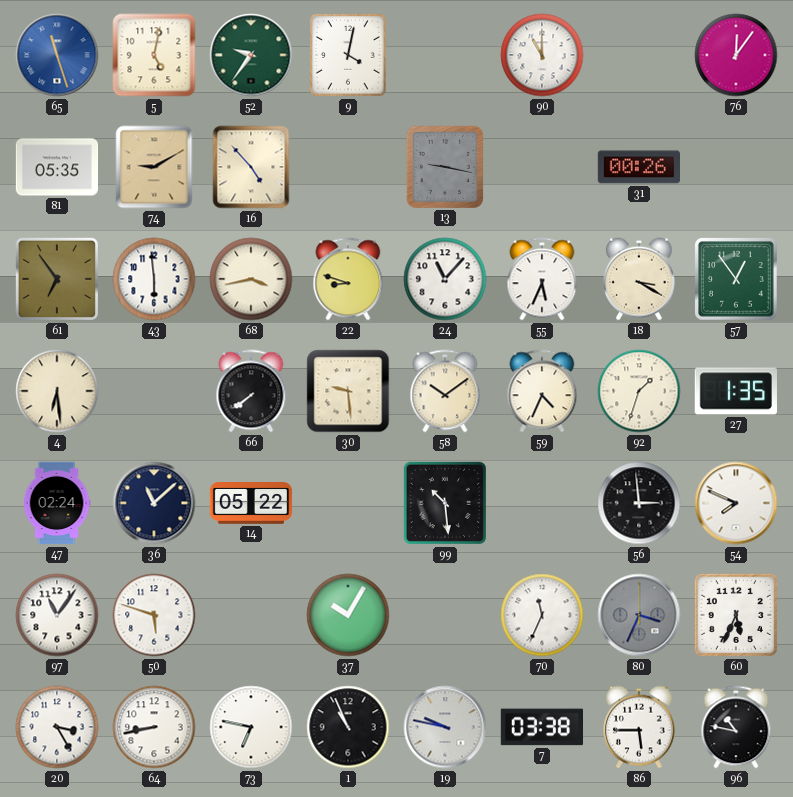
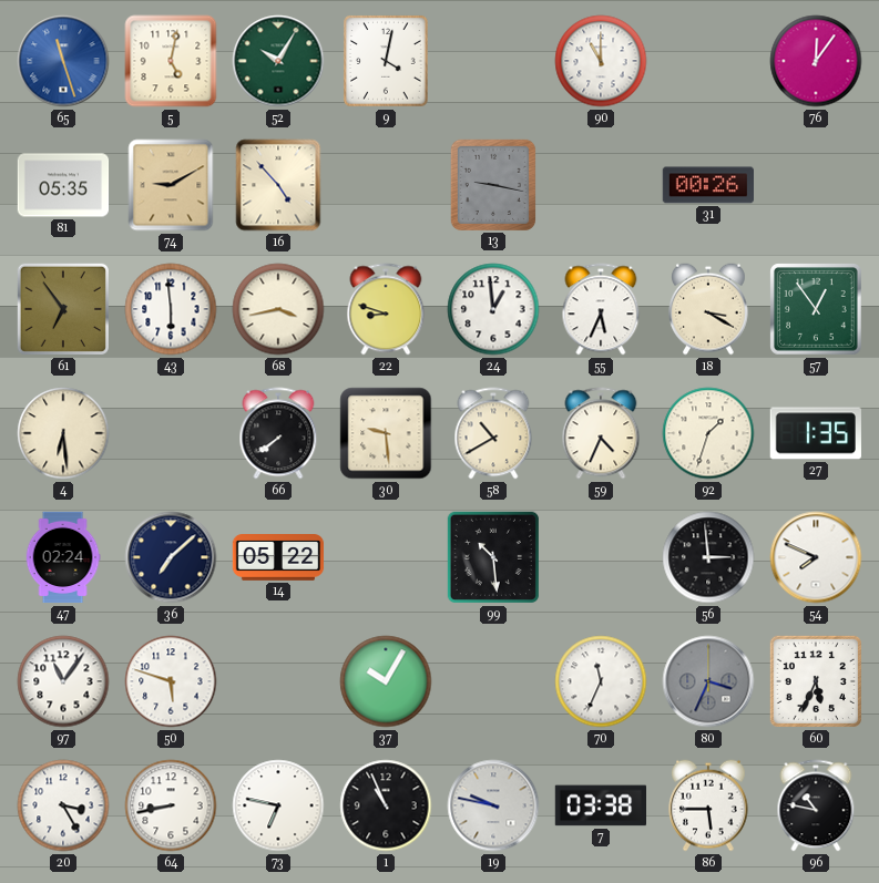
52: 9:36 -> 10:05
24: 11:07 -> 12:59
58: 10:09 -> 10:40
36: 11:08 -> 7:08
